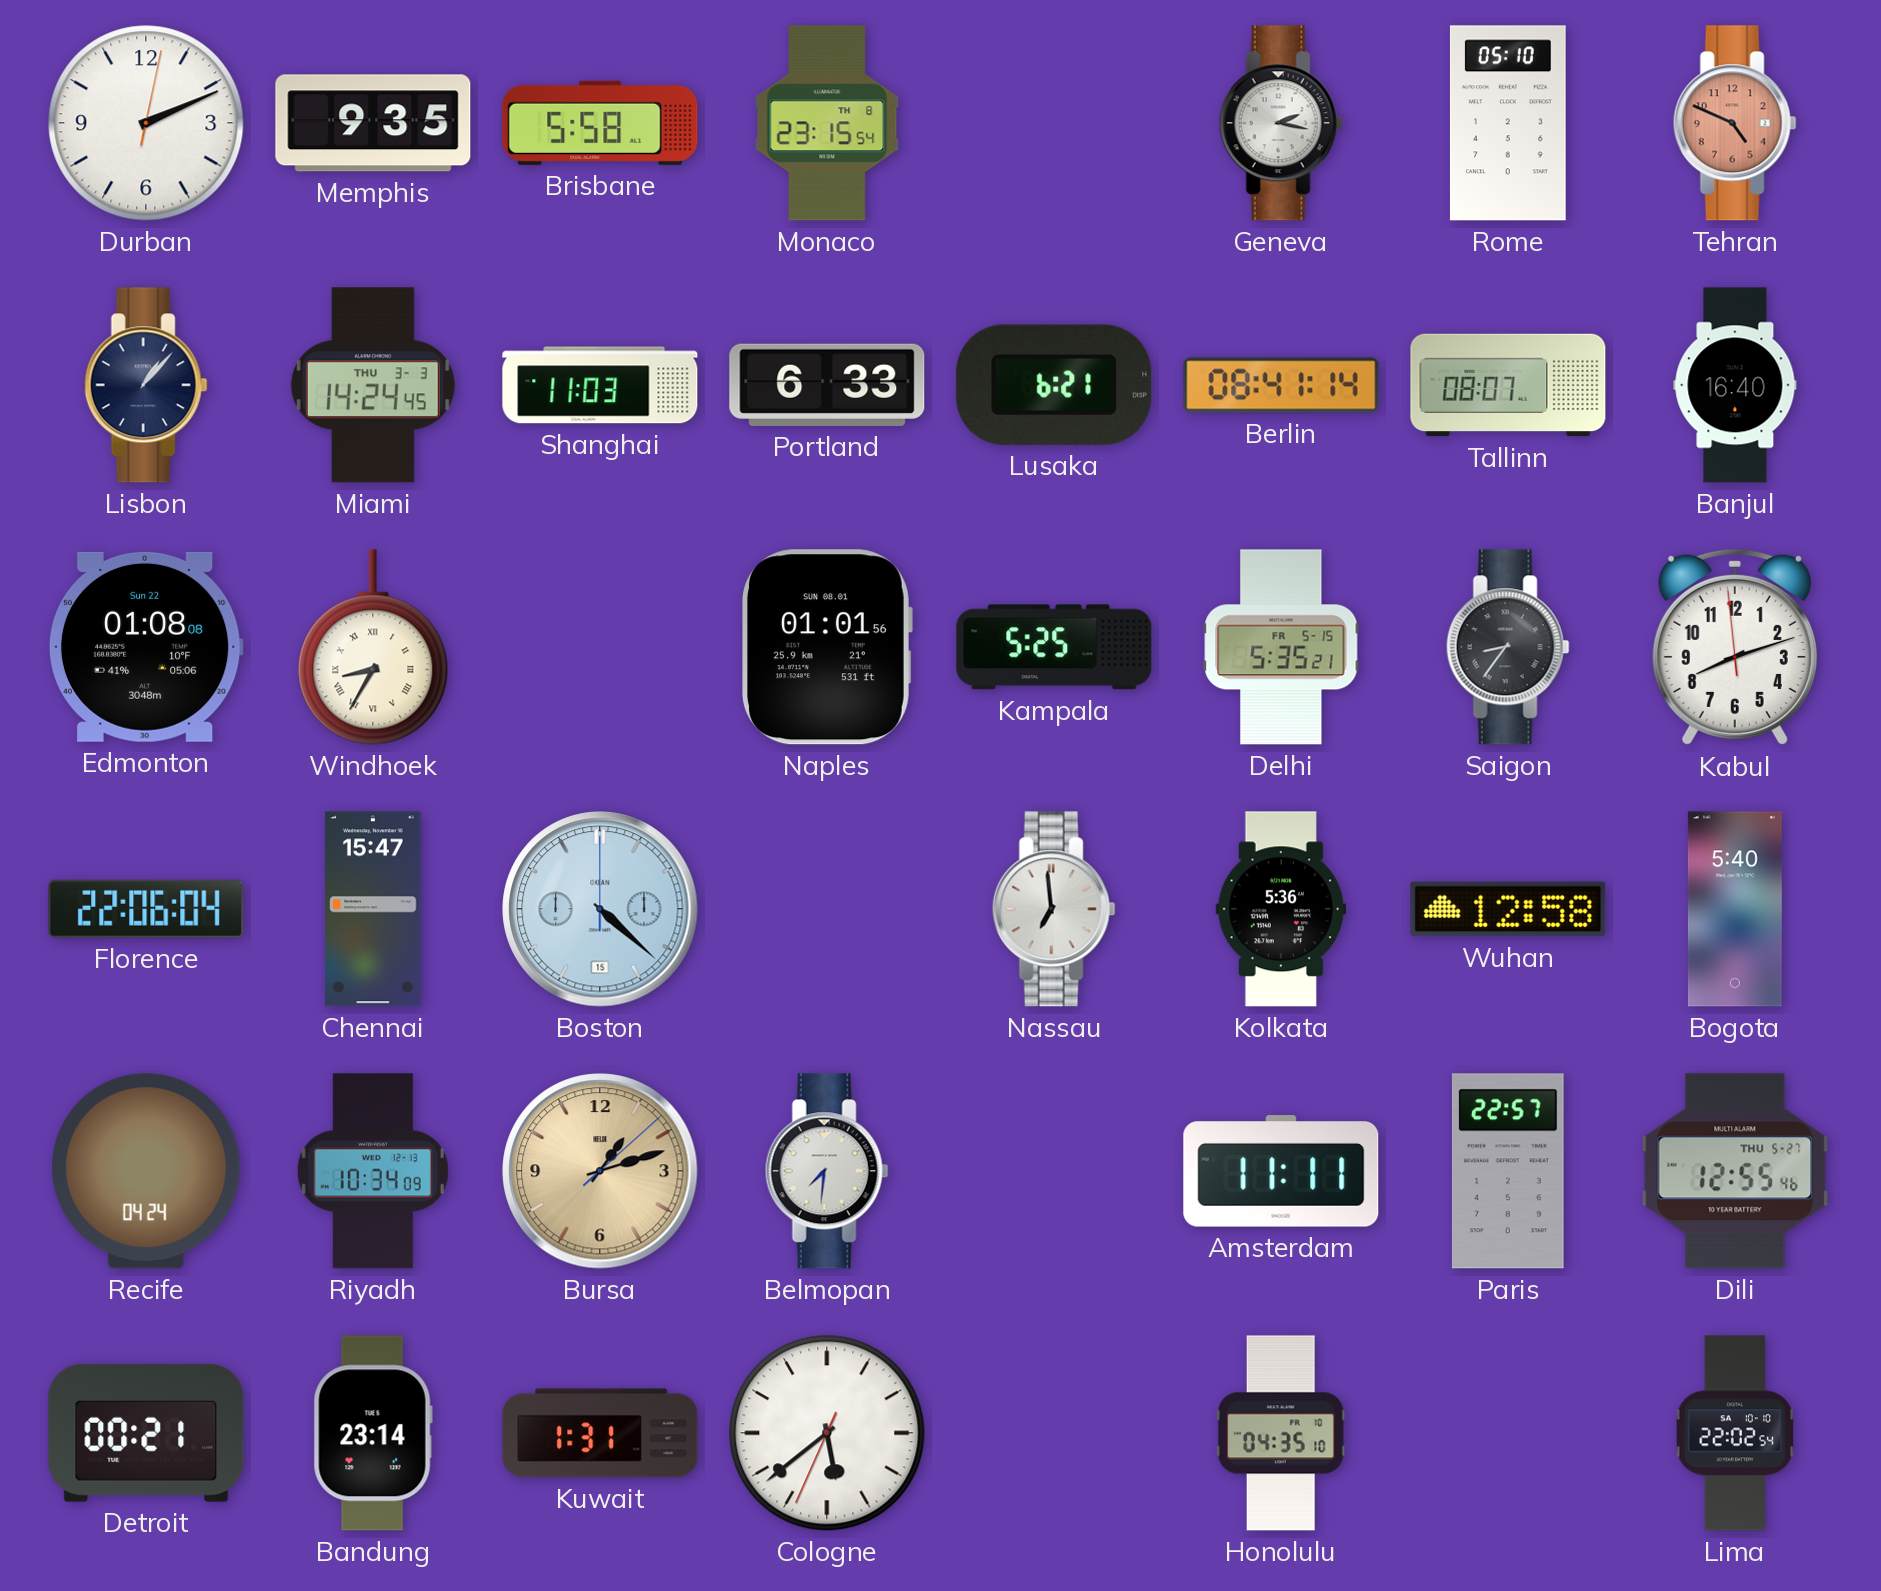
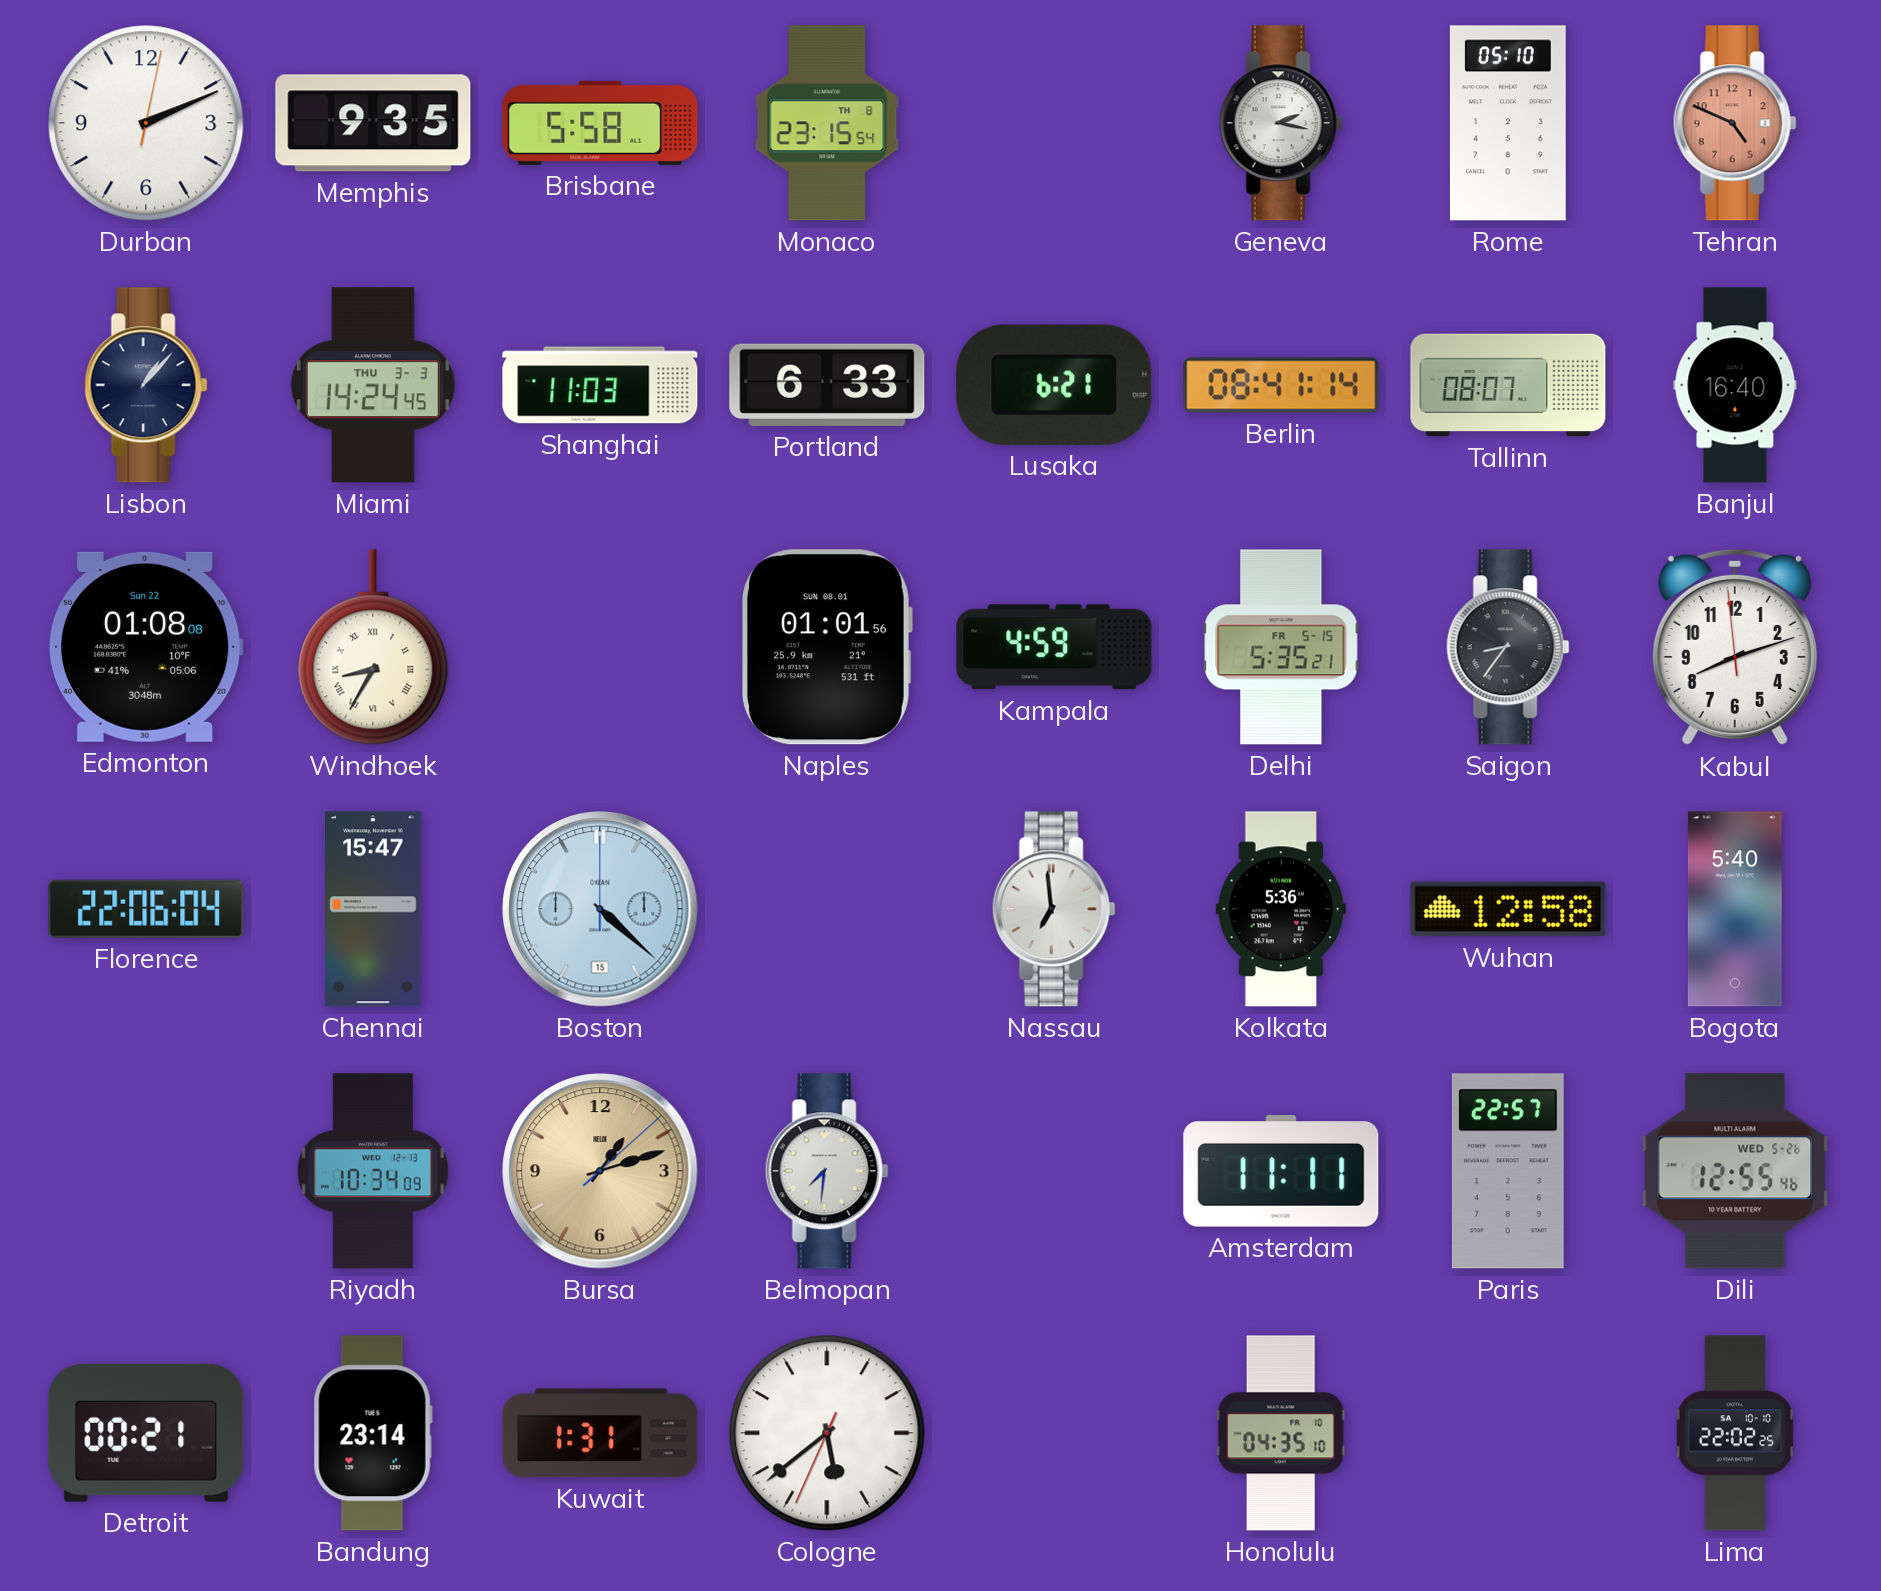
Kampala: 5:25 -> 4:59
Recife: 04:24 -> none
Dili date: THU 5-27 -> WED 5-26
Lima: 22:02:54 -> 22:02:25
